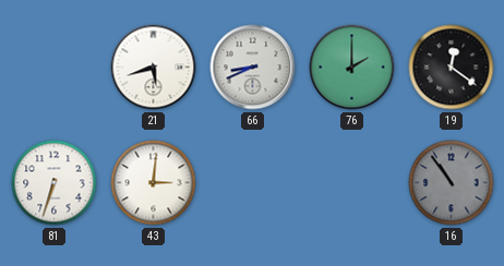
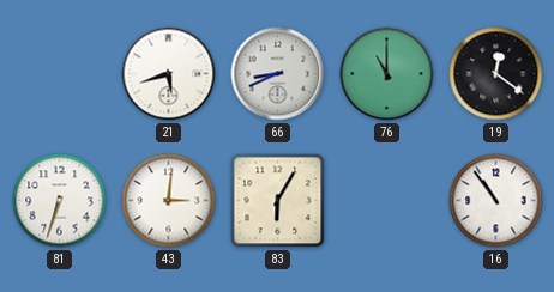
76: 2:00 -> 11:00
83: none -> 6:05
16 dial: grey -> white
